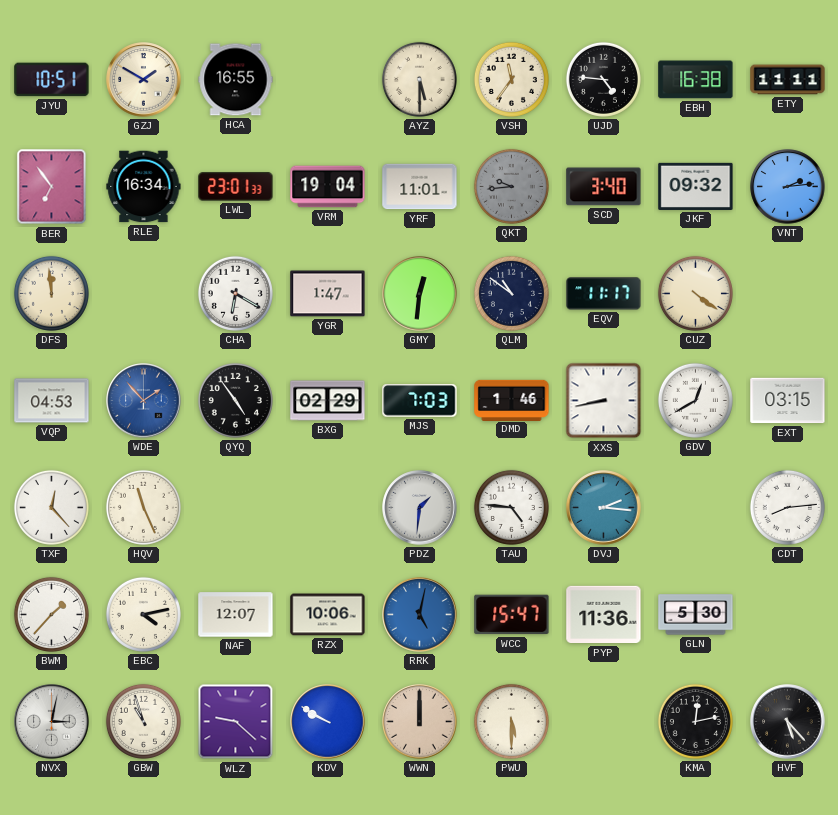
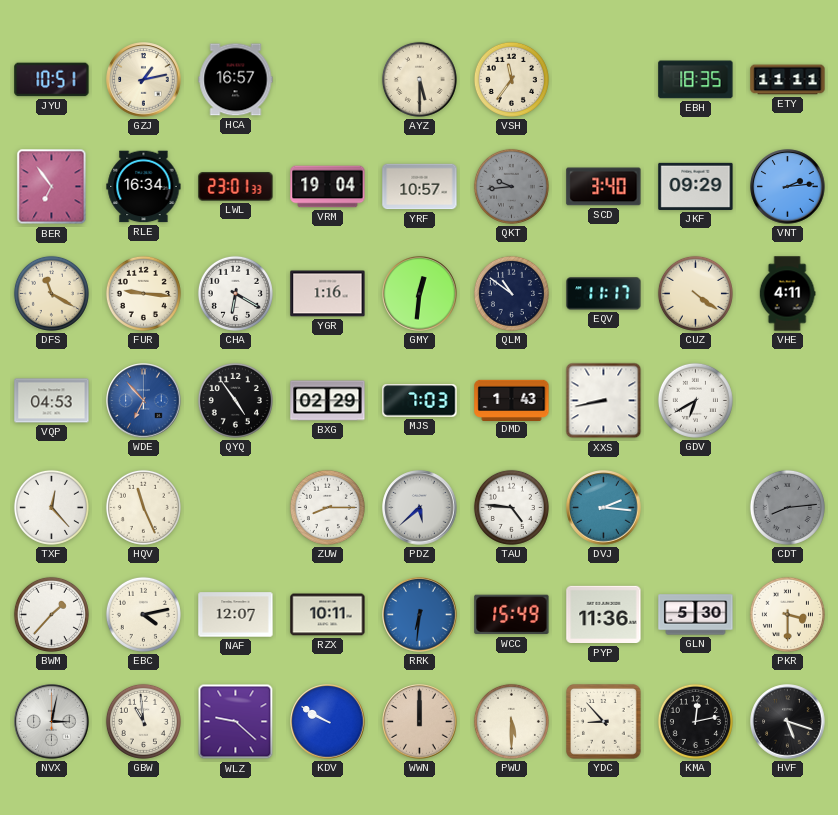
GZJ: 1:50 -> 1:13
HCA: 16:55 -> 16:57
UJD: 4:46 -> none
EBH: 16:38 -> 18:35
YRF: 11:01 -> 10:57
JKF: 09:32 -> 09:29
DFS: 11:59 -> 11:20
FUR: none -> 9:16
YGR: 1:47 -> 1:16
VHE: none -> 4:11
WDE: 1:53 -> 6:53
DMD: 1:46 -> 1:43
GDV: 12:40 -> 6:40
EXT: 03:15 -> none
ZUW: none -> 8:15
PDZ: 1:31 -> 5:38
CDT dial: white -> grey
RZX: 10:06 -> 10:11
RRK: 5:02 -> 6:31
WCC: 15:47 -> 15:49
PKR: none -> 3:30
GBW: 10:57 -> 10:59
YDC: none -> 8:53
HVF: 5:23 -> 5:18
